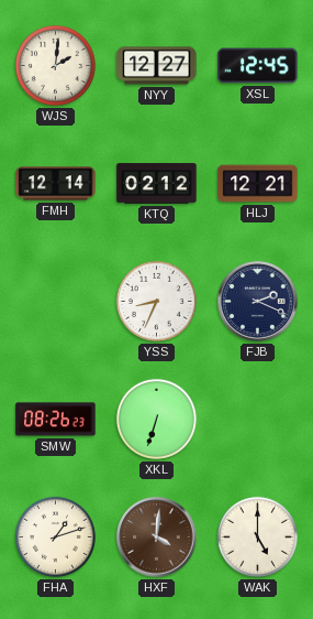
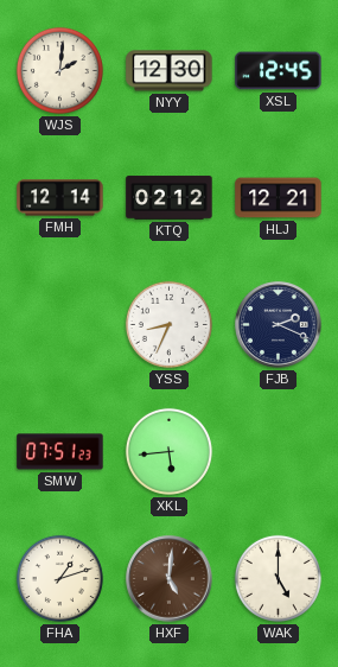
NYY: 12:27 -> 12:30
SMW: 08:26 -> 07:51
XKL: 6:33 -> 5:44
HXF: 4:01 -> 5:01
